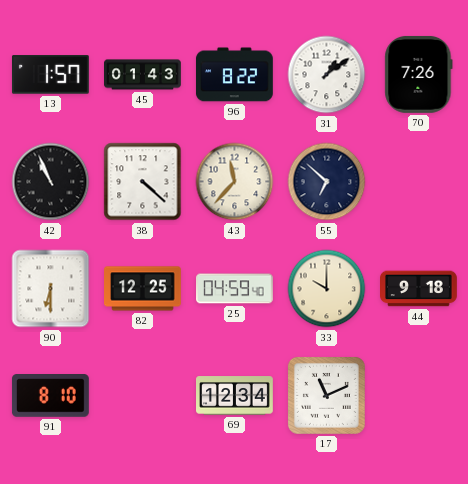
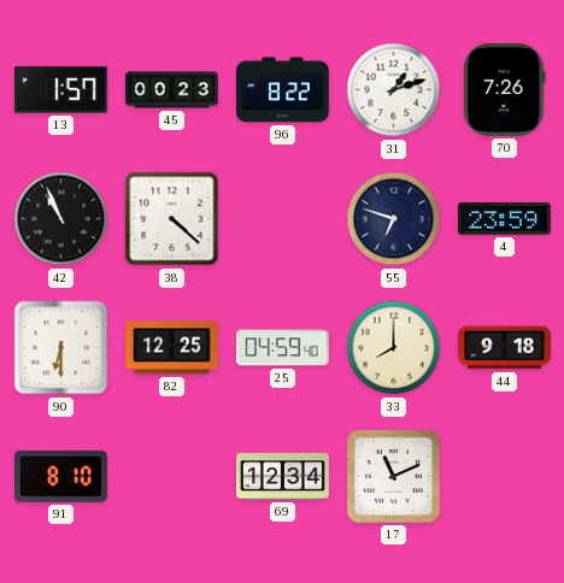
45: 01:43 -> 00:23
31: 1:09 -> 1:12
43: 11:37 -> none
55: 6:52 -> 6:48
4: none -> 23:59
33: 10:00 -> 8:00
